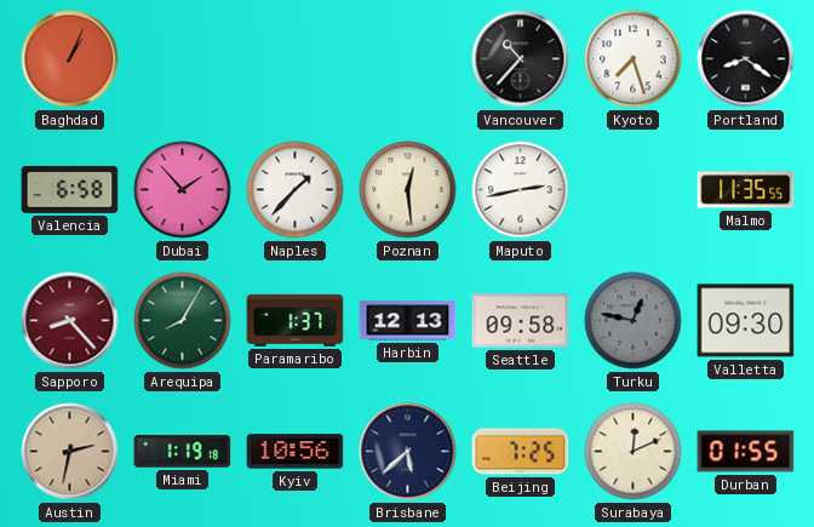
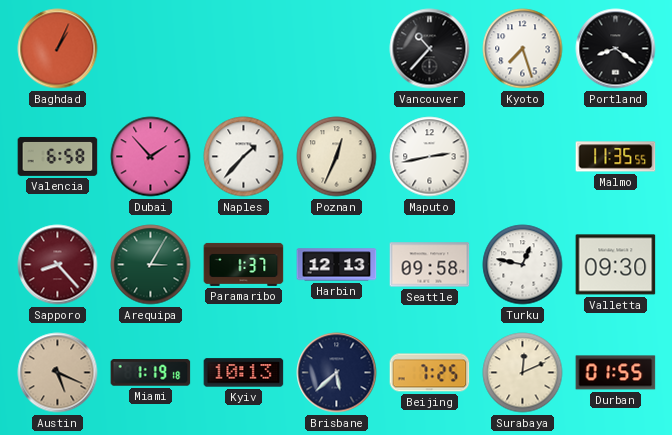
Poznan: 12:29 -> 12:34
Arequipa: 8:05 -> 3:05
Turku dial: grey -> white
Austin: 2:32 -> 5:19
Kyiv: 10:56 -> 10:13
